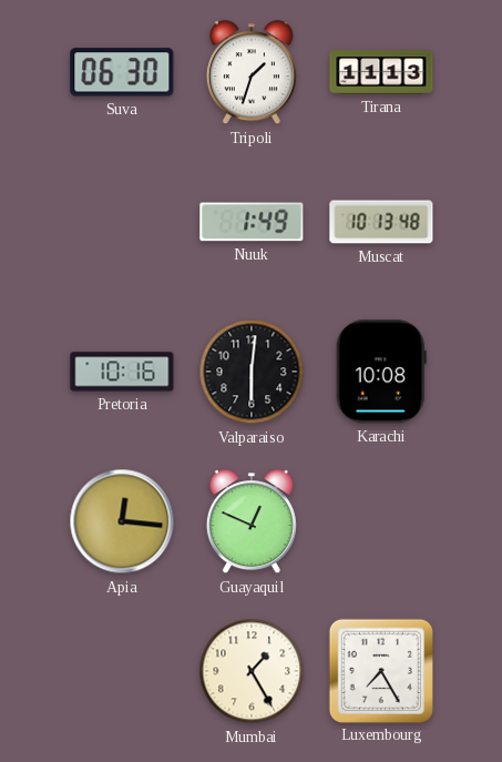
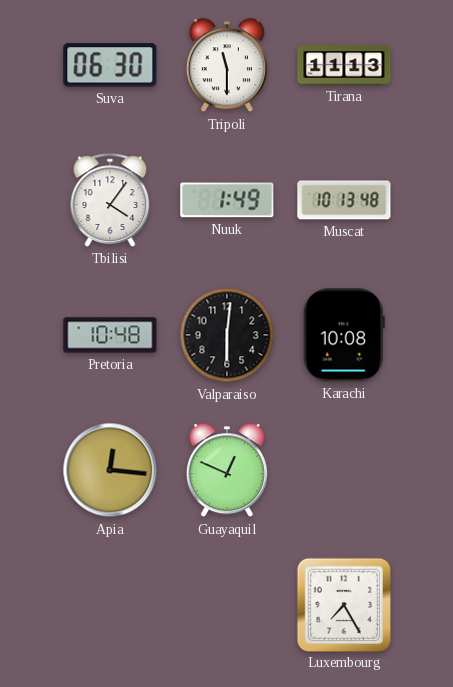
Tripoli: 1:33 -> 11:30
Tbilisi: none -> 4:06
Pretoria: 10:16 -> 10:48
Mumbai: 1:25 -> none
